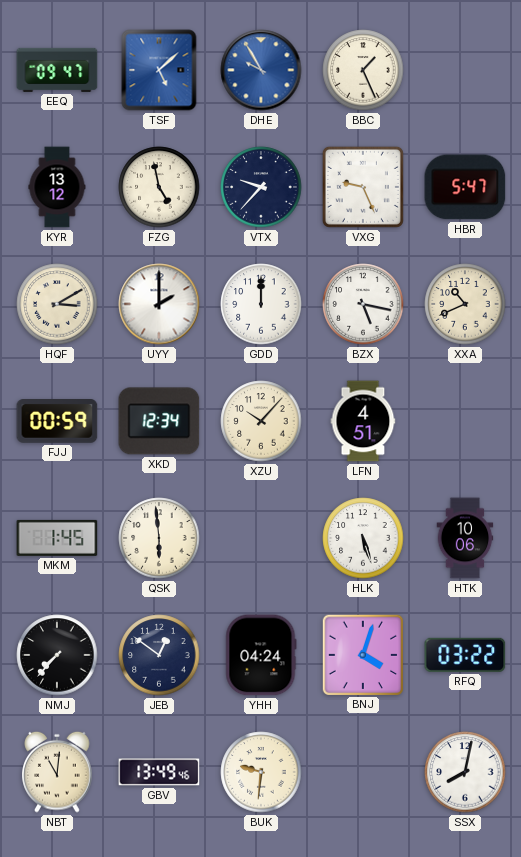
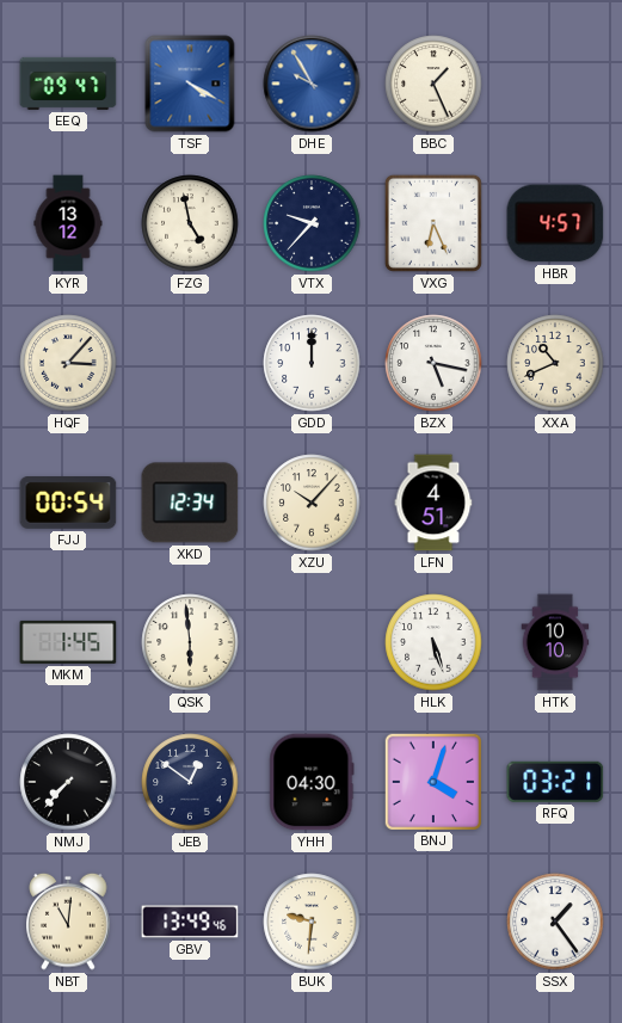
TSF: 5:08 -> 4:20
VXG: 9:26 -> 6:26
HBR: 5:47 -> 4:57
HQF: 3:10 -> 3:07
UYY: 2:00 -> none
FJJ: 00:59 -> 00:54
HTK: 10:06 -> 10:10
YHH: 04:24 -> 04:30
RFQ: 03:22 -> 03:21
SSX: 8:02 -> 1:24
